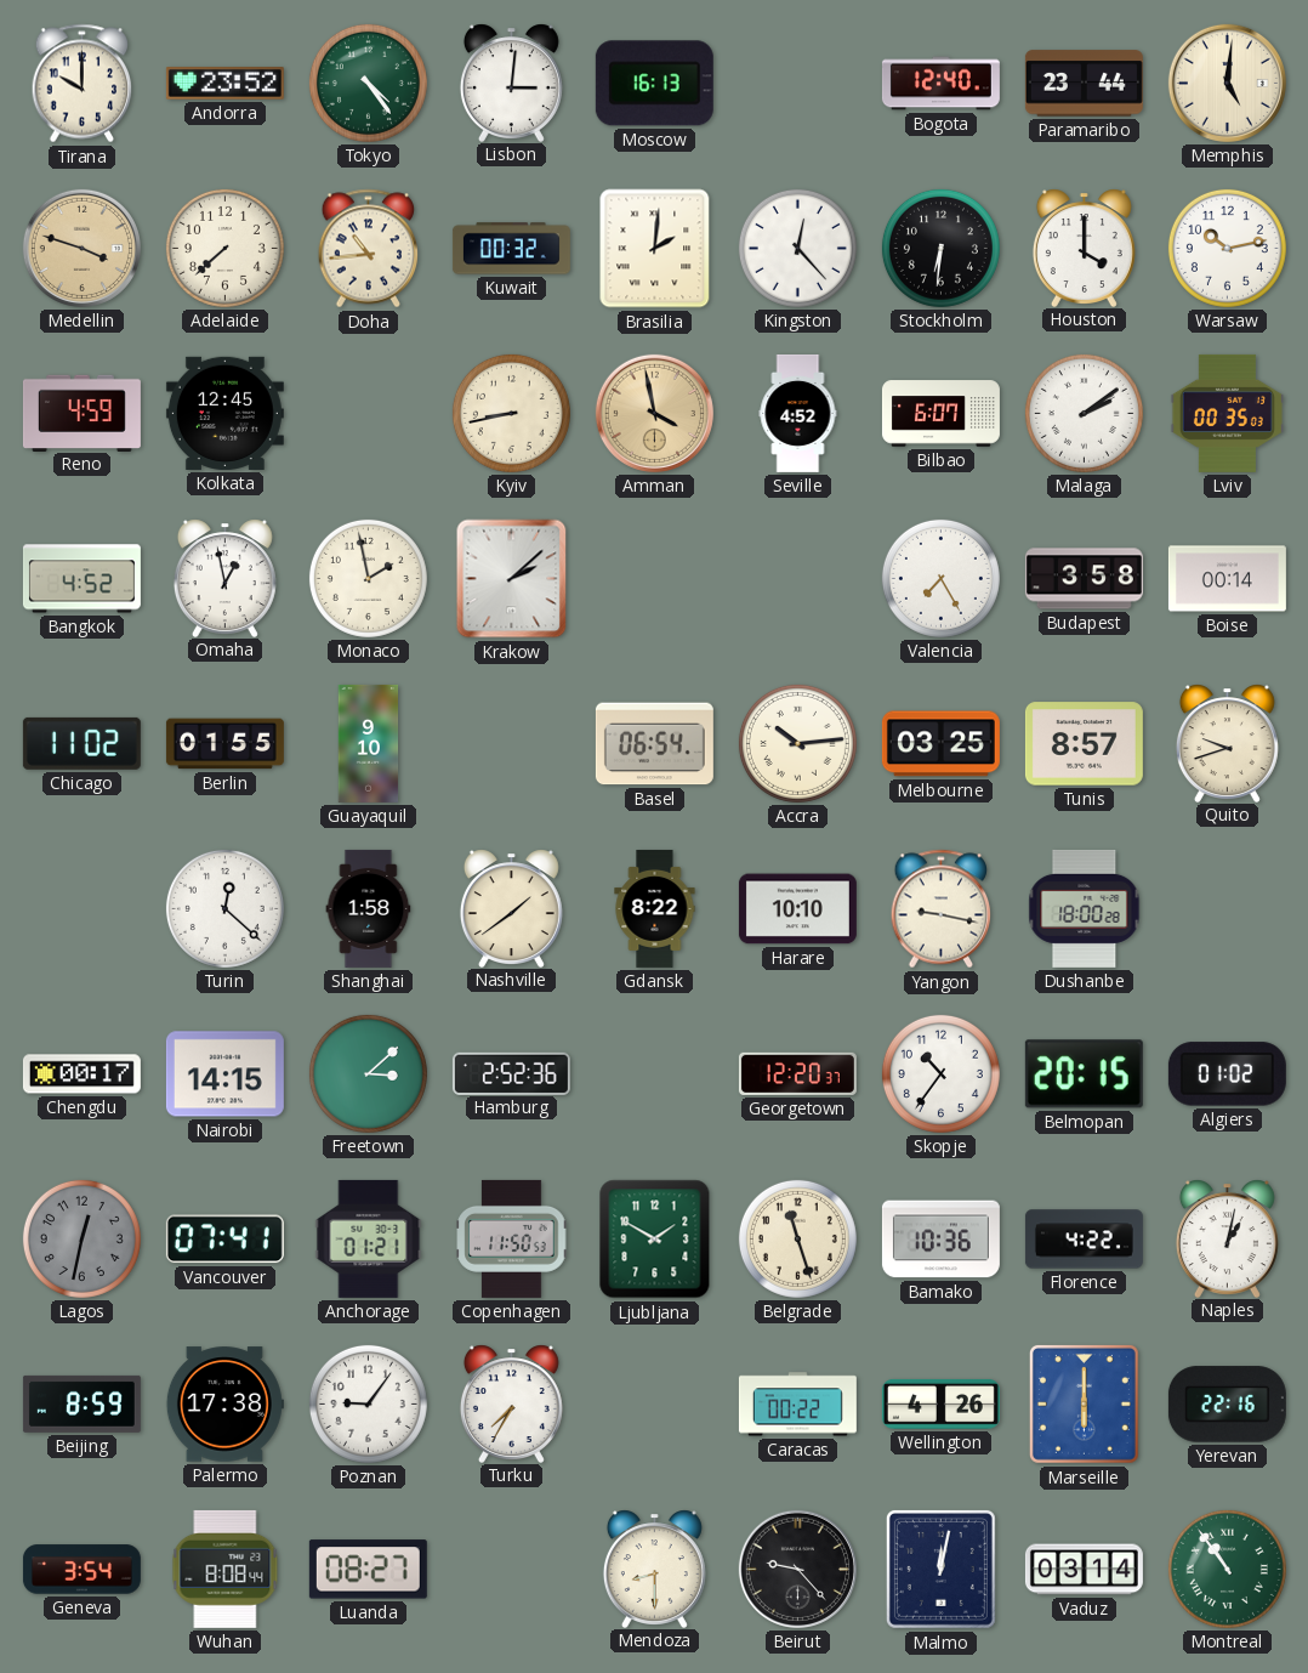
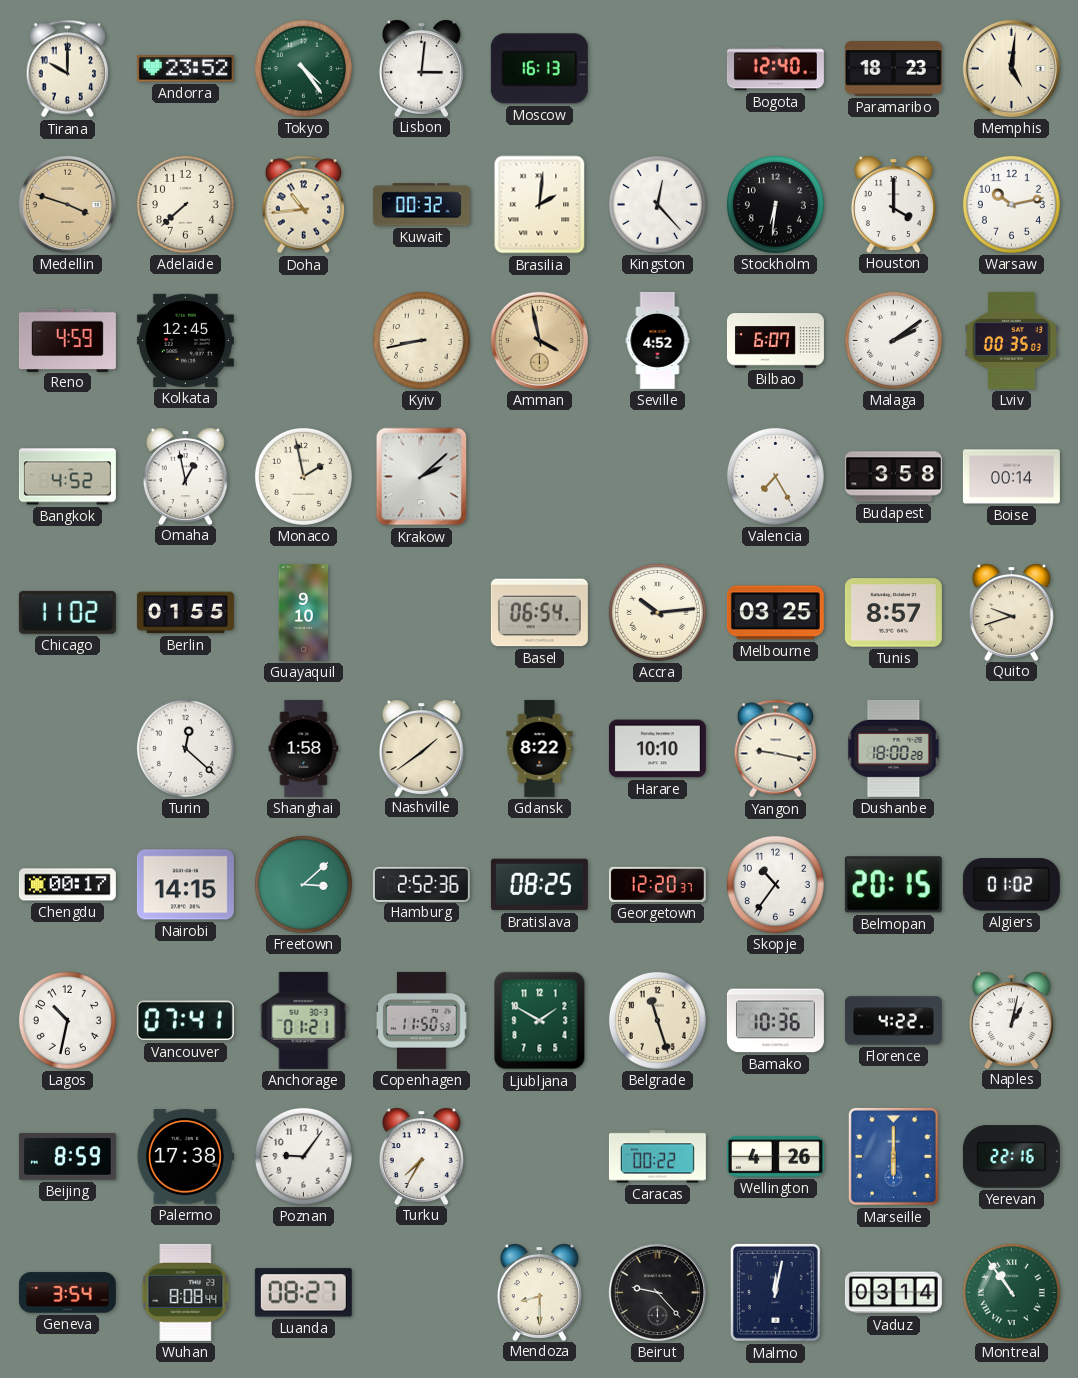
Paramaribo: 23:44 -> 18:23
Bratislava: none -> 08:25
Lagos: 12:32 -> 10:32
Lagos dial: grey -> white
